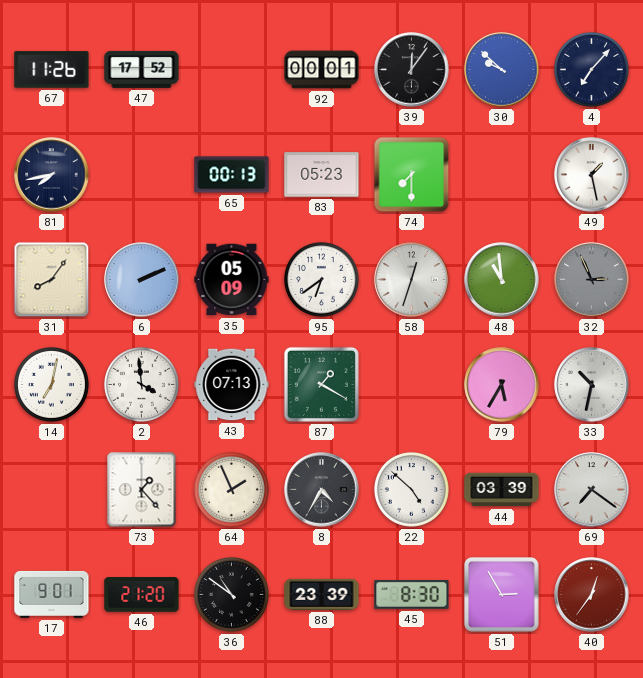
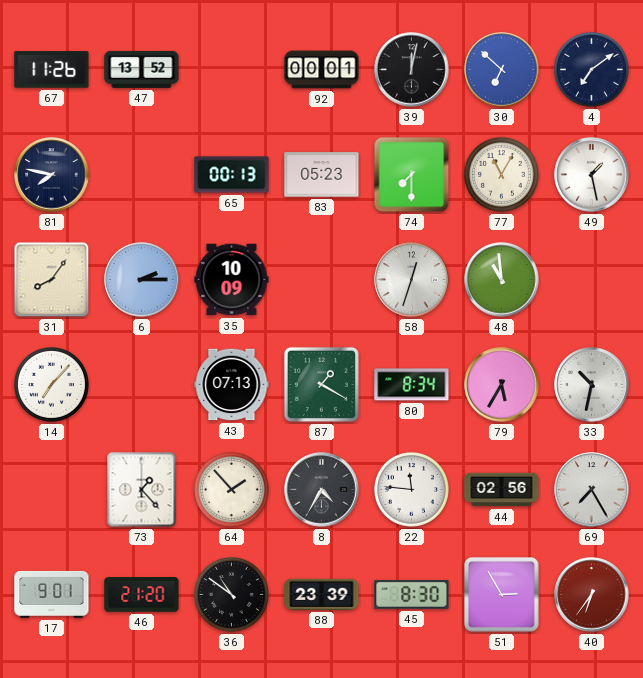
47: 17:52 -> 13:52
39: 12:06 -> 12:02
30: 9:52 -> 6:52
4: 7:07 -> 7:09
81: 7:43 -> 7:47
77: none -> 11:05
6: 2:11 -> 2:15
35: 05:09 -> 10:09
95: 6:39 -> none
32: 2:56 -> none
14: 7:02 -> 7:07
2: 3:59 -> none
80: none -> 8:34
64: 1:56 -> 1:53
22: 4:52 -> 11:46
44: 03:39 -> 02:56
69: 7:21 -> 7:25
40: 12:36 -> 6:36
